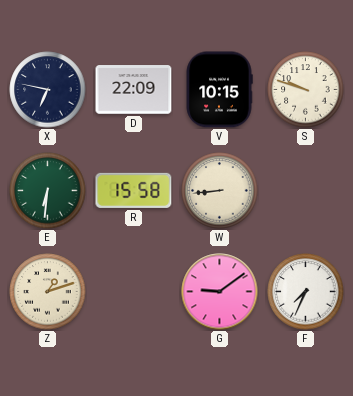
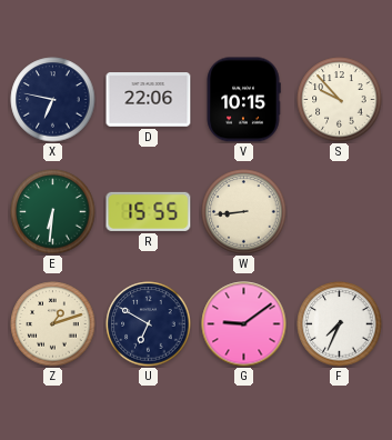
D: 22:09 -> 22:06
S: 9:48 -> 9:53
R: 15:58 -> 15:55
U: none -> 6:50
